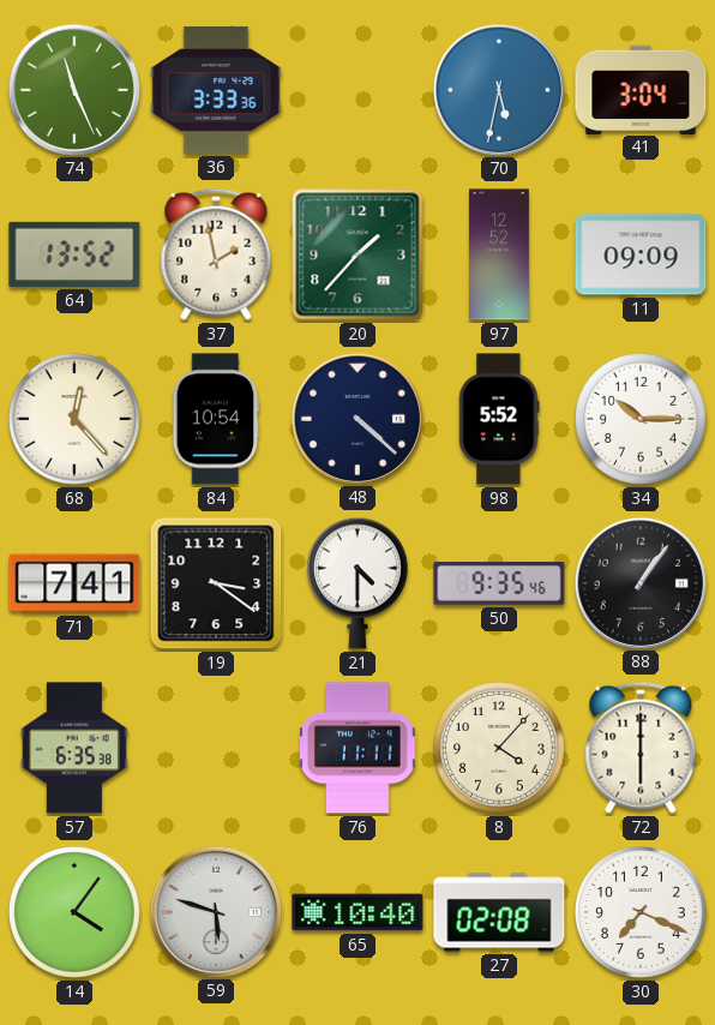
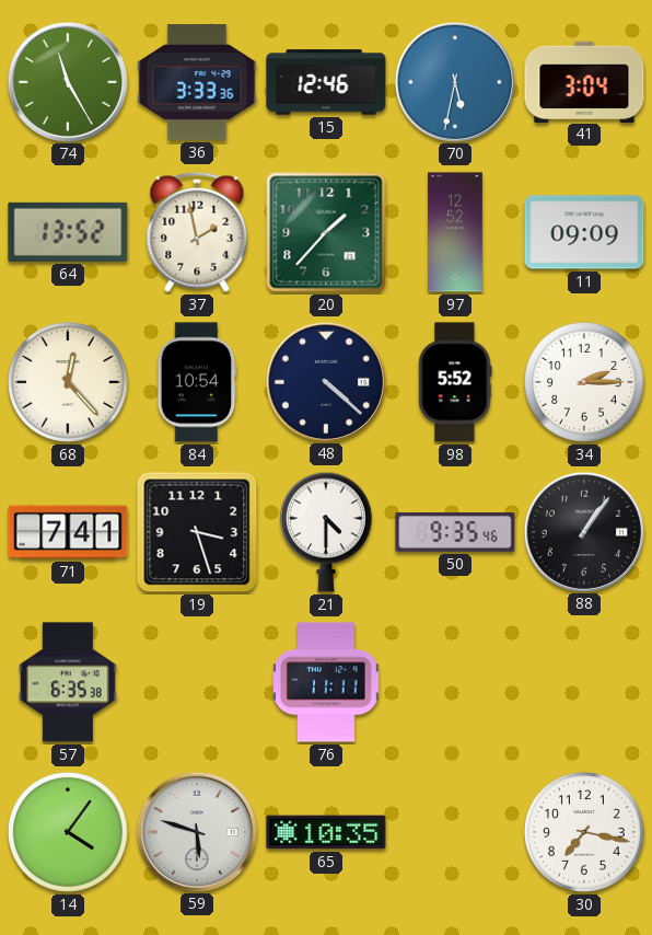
74: 11:26 -> 11:25
15: none -> 12:46
34: 10:15 -> 2:15
19: 3:21 -> 3:27
8: 4:07 -> none
72: 6:00 -> none
65: 10:40 -> 10:35
27: 02:08 -> none
30: 7:19 -> 7:17
